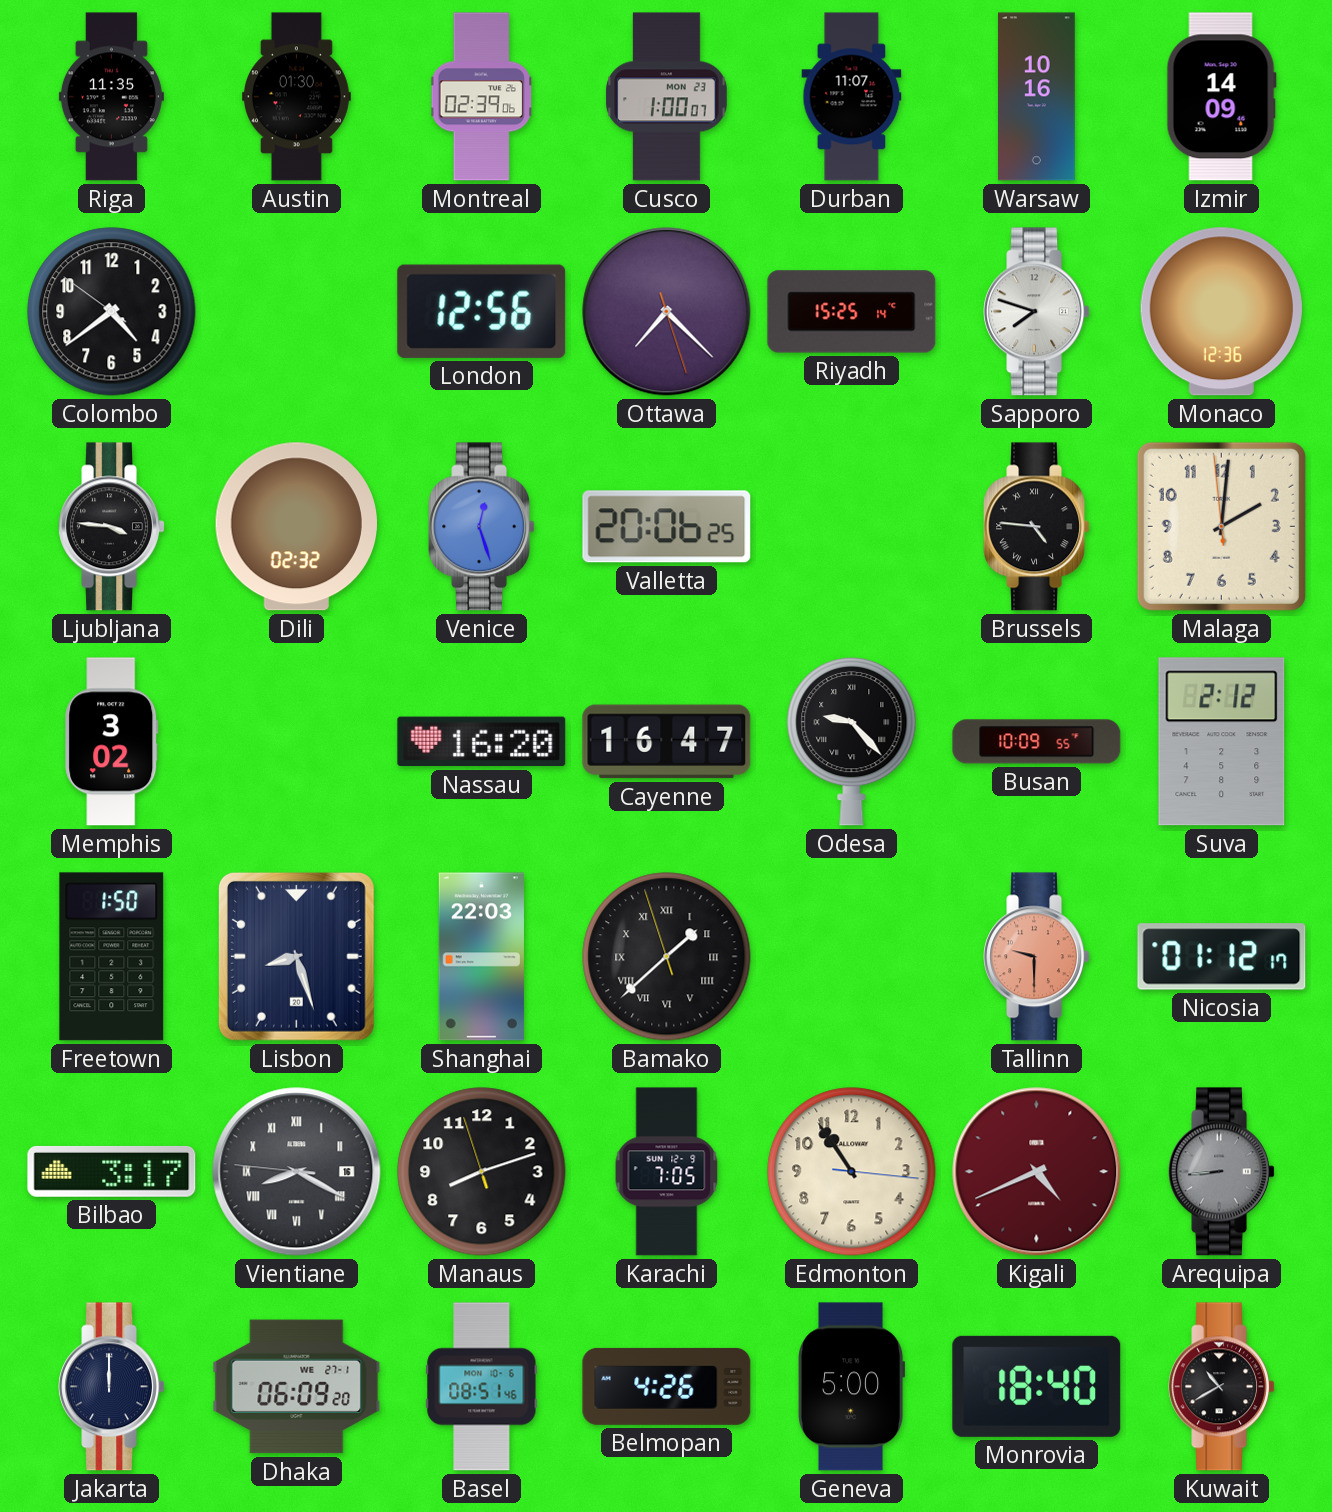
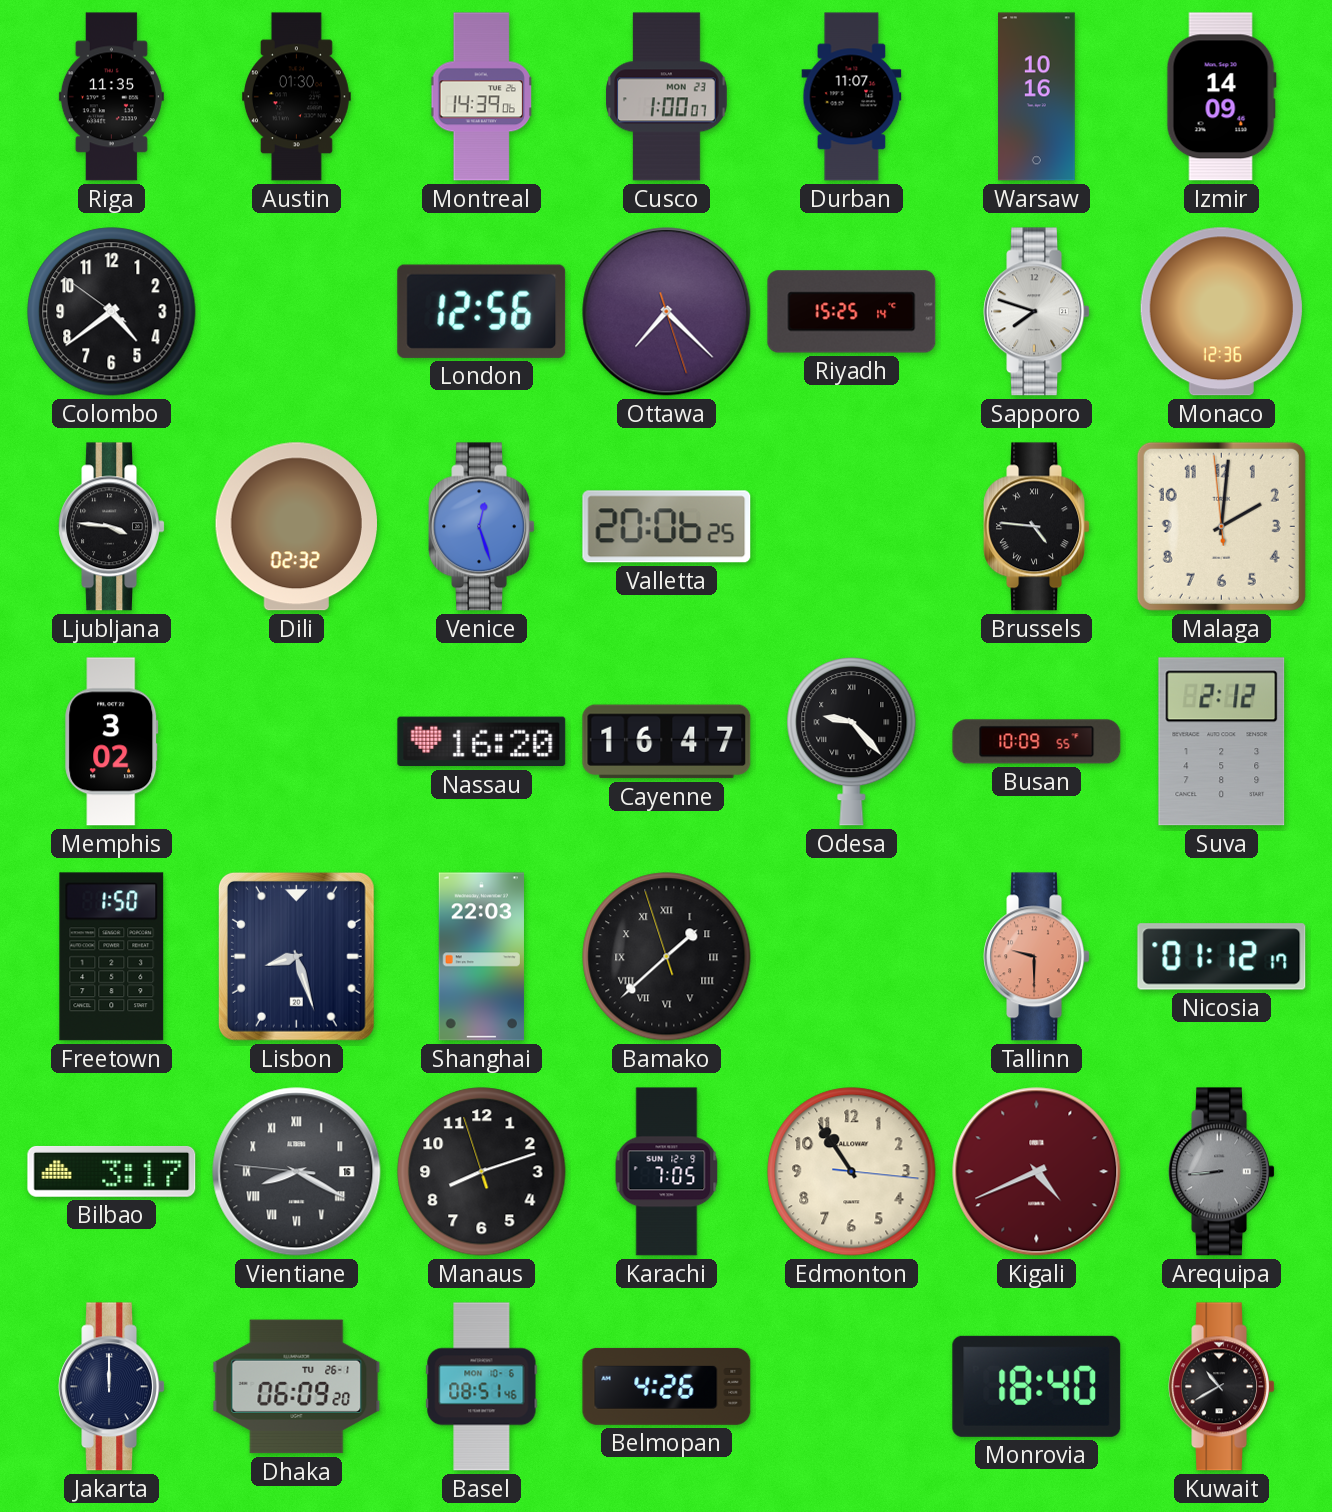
Montreal: 02:39 -> 14:39
Dhaka date: WE 27-1 -> TU 26-1
Geneva: 5:00 -> none
